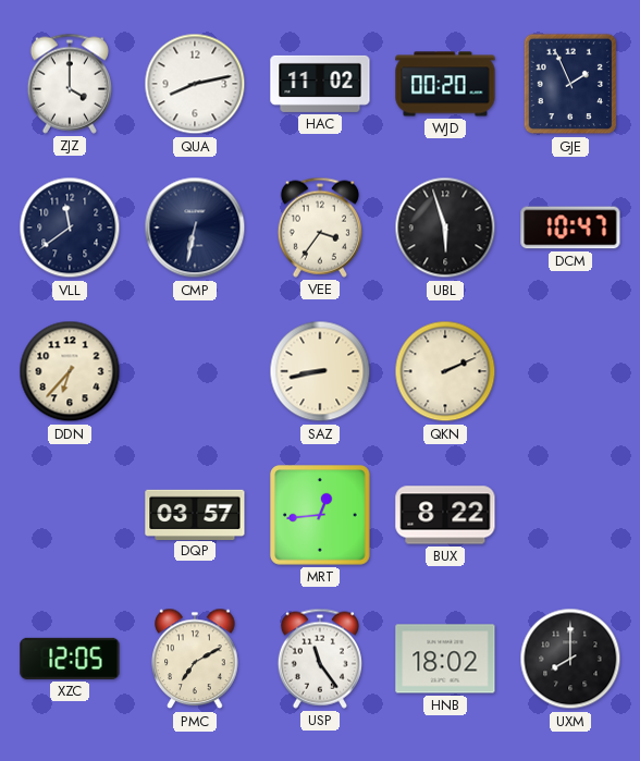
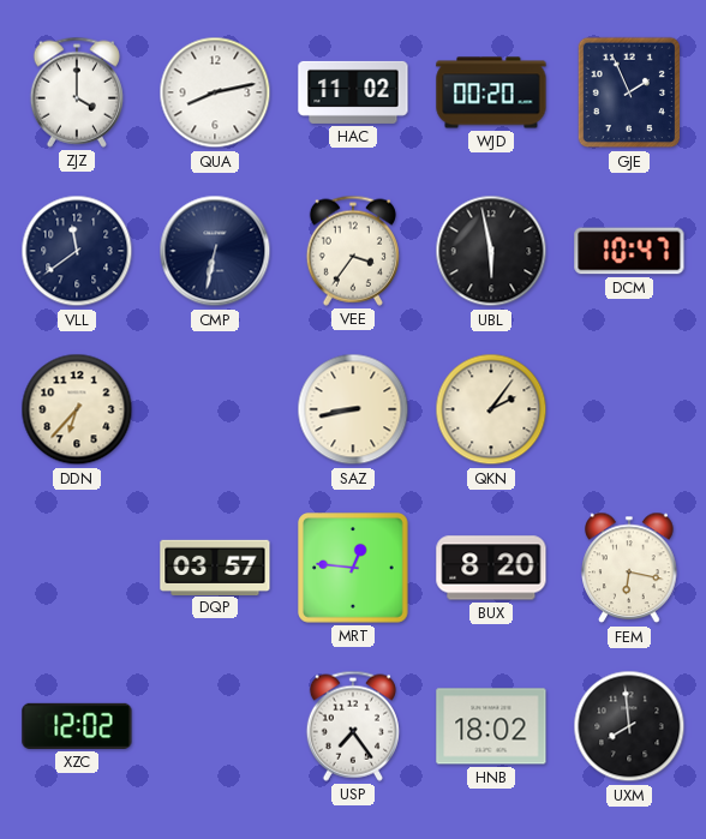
UBL: 5:57 -> 5:58
QKN: 2:11 -> 2:06
MRT: 12:44 -> 12:46
BUX: 8:22 -> 8:20
FEM: none -> 6:17
XZC: 12:05 -> 12:02
PMC: 7:10 -> none
USP: 11:24 -> 7:24
UXM: 8:00 -> 7:59
